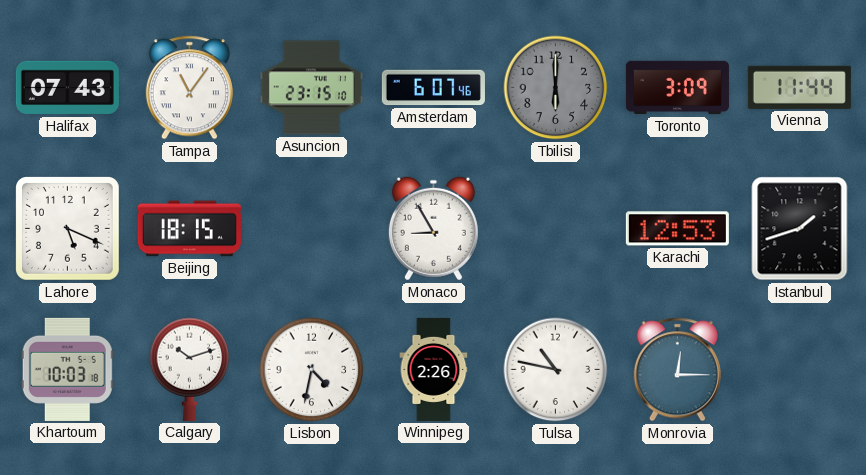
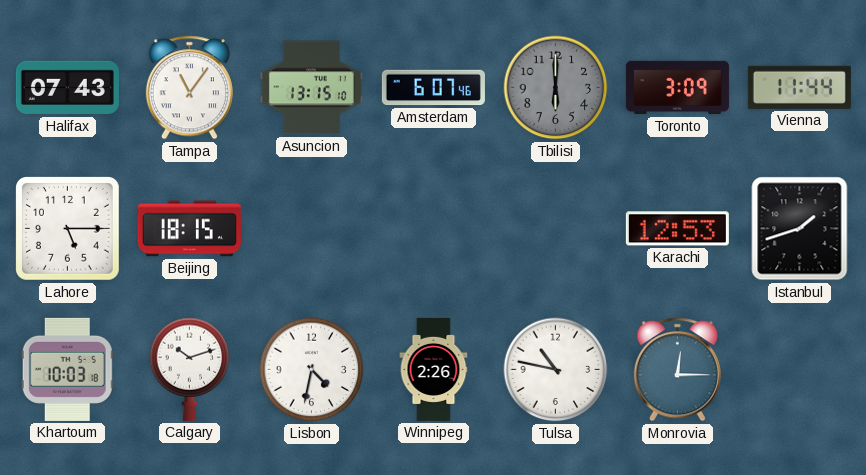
Asuncion: 23:15 -> 13:15
Lahore: 5:19 -> 5:15
Monaco: 8:55 -> none
